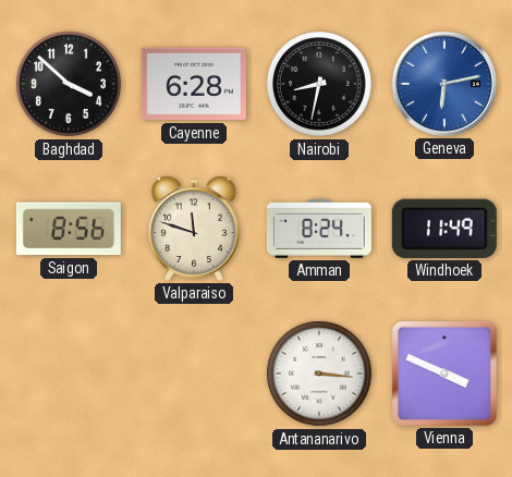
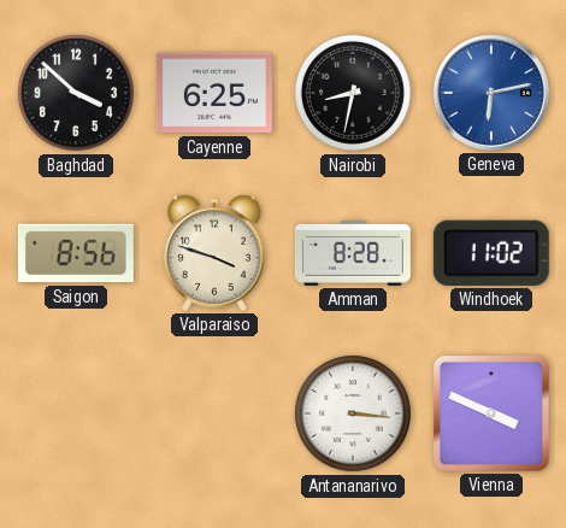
Cayenne: 6:28 -> 6:25
Valparaiso: 11:48 -> 3:48
Amman: 8:24 -> 8:28
Windhoek: 11:49 -> 11:02
